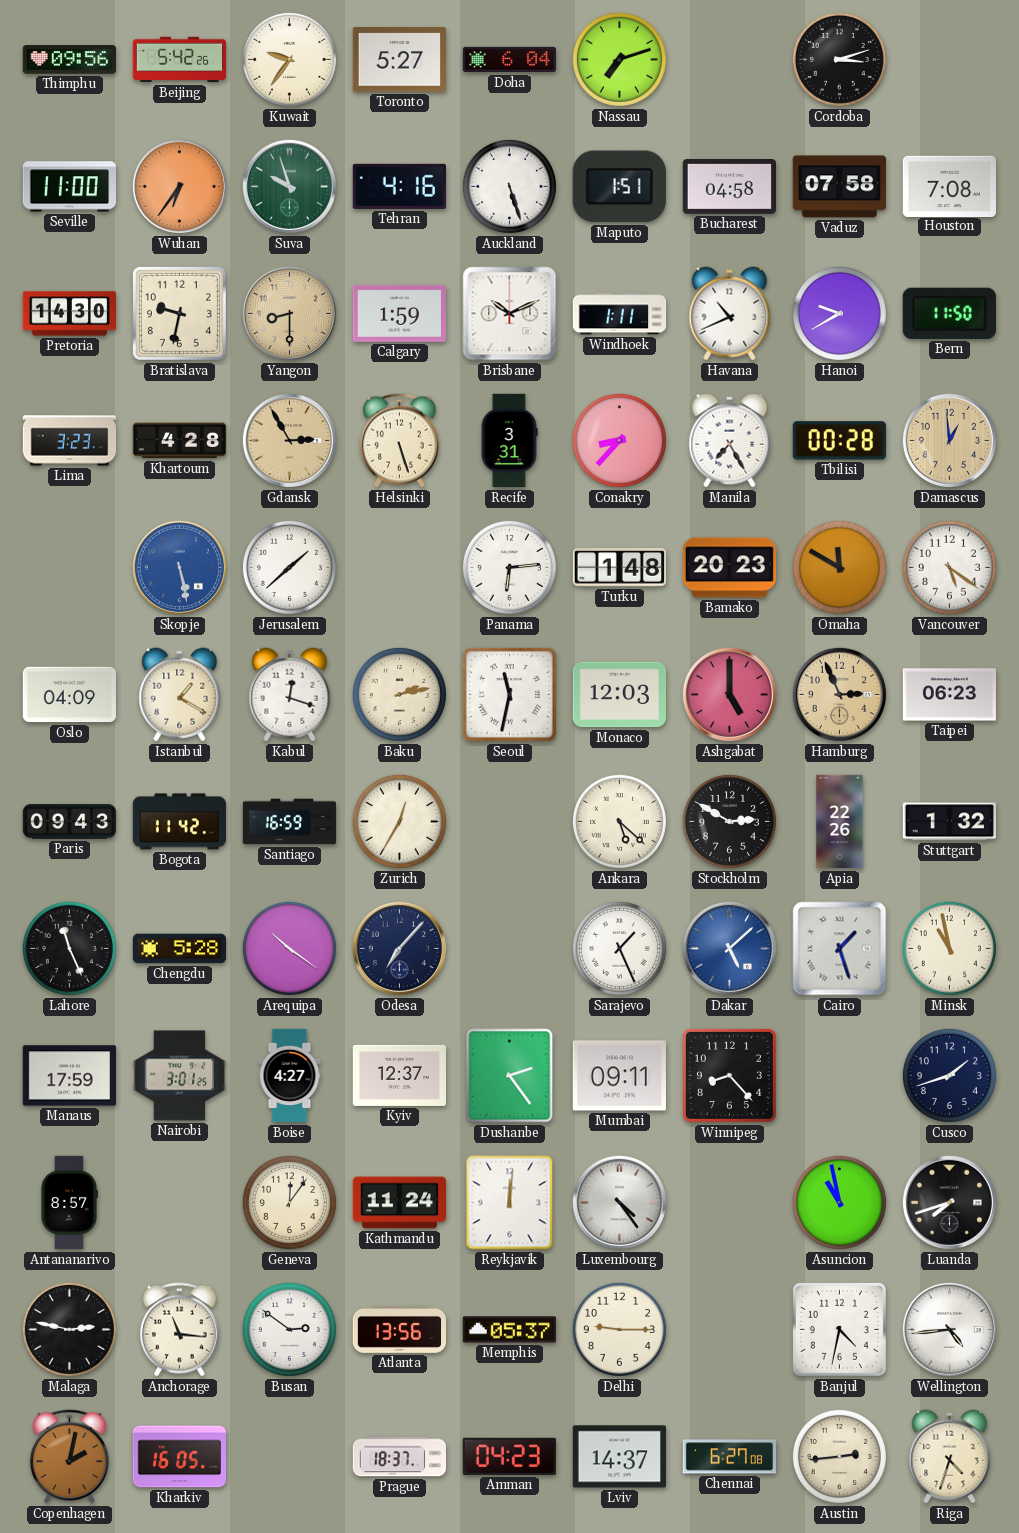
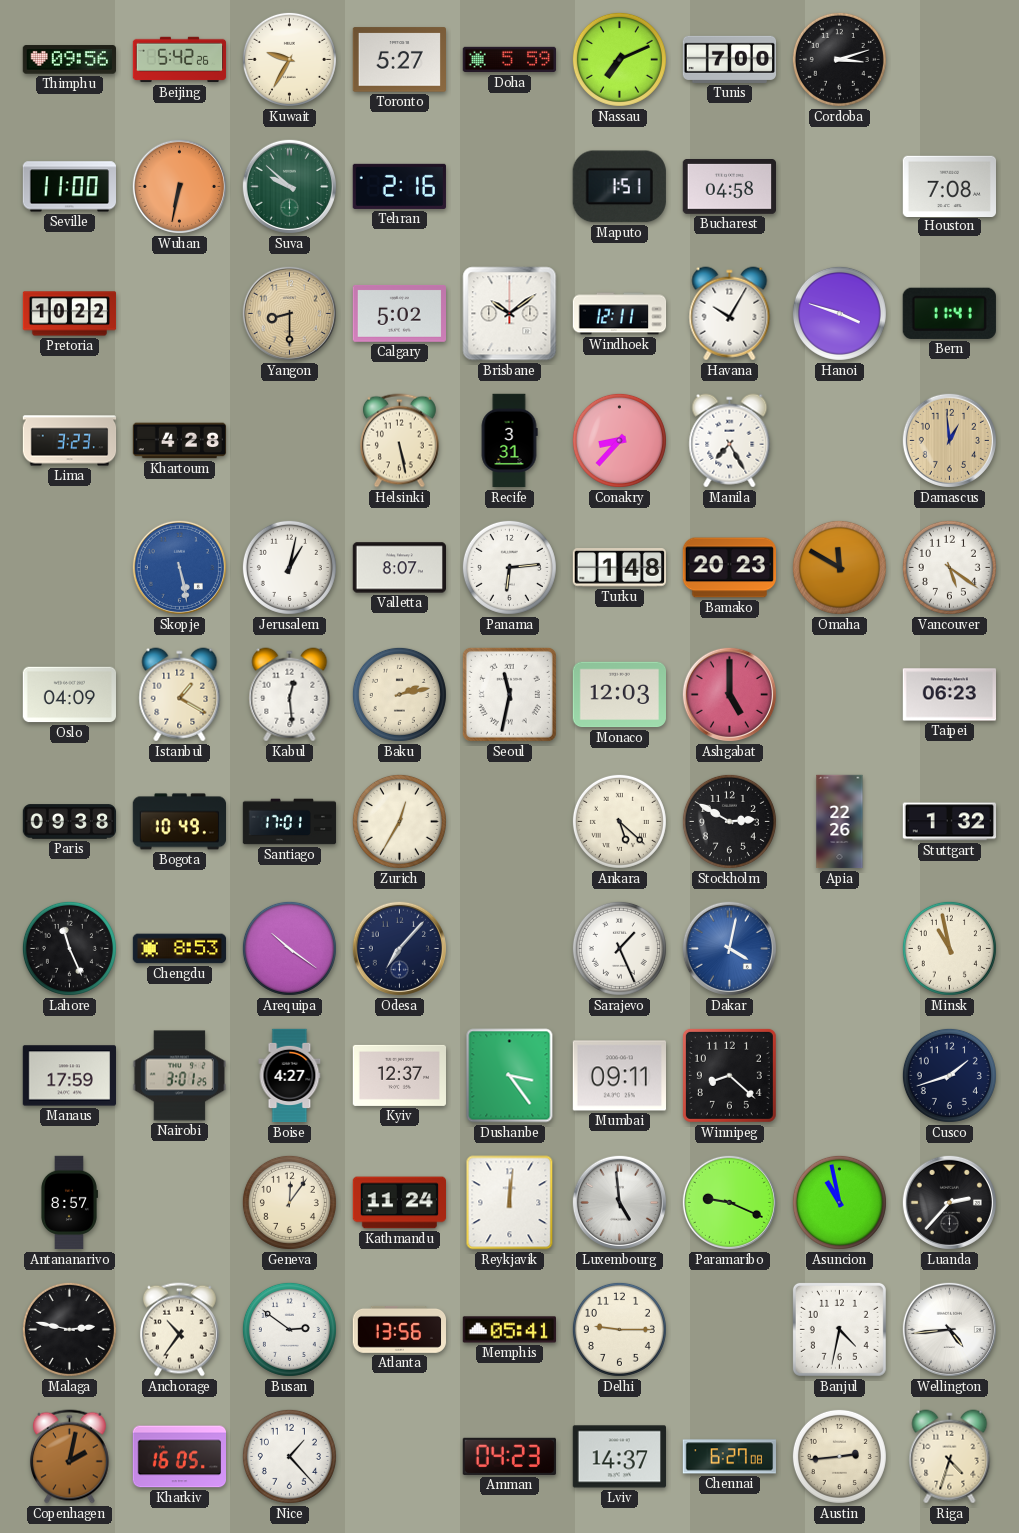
Kuwait: 9:36 -> 9:35
Doha: 6:04 -> 5:59
Nassau: 7:12 -> 7:11
Tunis: none -> 7:00
Wuhan: 6:36 -> 6:32
Suva: 9:57 -> 9:52
Tehran: 4:16 -> 2:16
Auckland: 5:27 -> none
Vaduz: 07:58 -> none
Pretoria: 14:30 -> 10:22
Bratislava: 9:32 -> none
Calgary: 1:59 -> 5:02
Brisbane: 10:11 -> 10:09
Windhoek: 1:11 -> 12:11
Havana: 10:41 -> 10:05
Hanoi: 9:40 -> 3:48
Bern: 11:50 -> 11:41
Gdansk: 2:55 -> none
Helsinki: 5:27 -> 5:28
Tbilisi: 00:28 -> none
Jerusalem: 1:38 -> 1:02
Valletta: none -> 8:07
Kabul: 12:18 -> 12:29
Hamburg: 2:56 -> none
Paris: 09:43 -> 09:38
Bogota: 11:42 -> 10:49
Santiago: 16:59 -> 17:01
Chengdu: 5:28 -> 8:53
Dakar: 5:08 -> 4:02
Cairo: 1:27 -> none
Dushanbe: 2:24 -> 3:24
Winnipeg: 8:23 -> 8:22
Luxembourg: 4:24 -> 4:59
Paramaribo: none -> 9:19
Luanda: 7:42 -> 2:37
Anchorage: 11:16 -> 10:36
Memphis: 05:37 -> 05:41
Nice: none -> 1:23
Prague: 18:37 -> none
